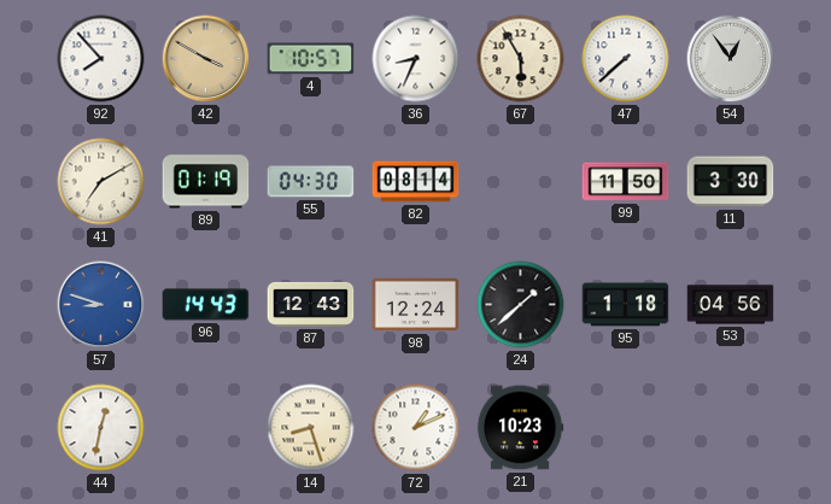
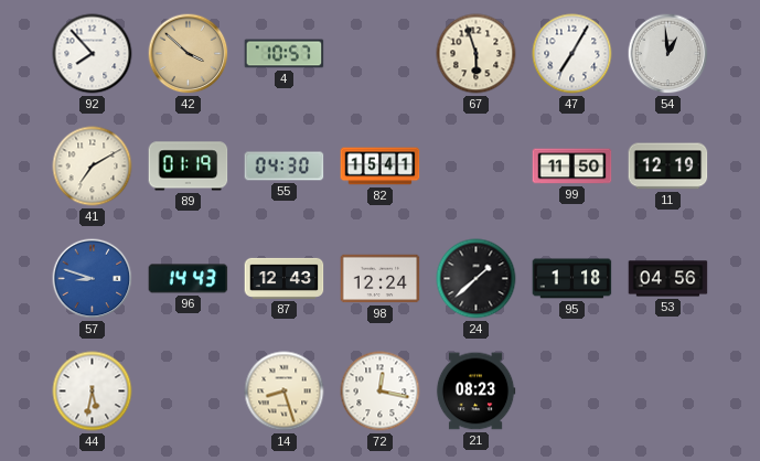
42: 3:50 -> 3:52
36: 8:34 -> none
67: 5:55 -> 5:57
47: 7:38 -> 7:05
54: 12:54 -> 12:59
82: 08:14 -> 15:41
11: 3:30 -> 12:19
44: 12:32 -> 5:32
72: 1:11 -> 12:17
21: 10:23 -> 08:23
